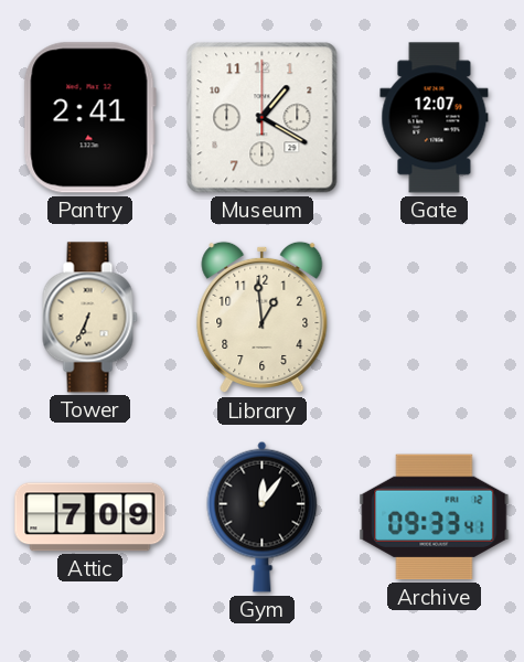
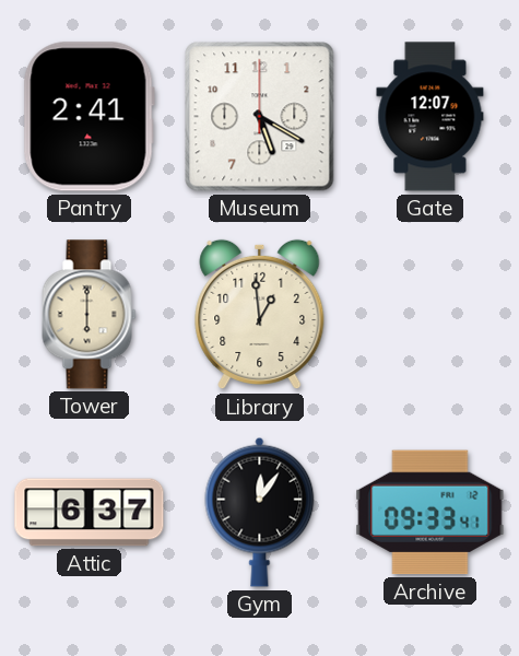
Museum: 1:20 -> 5:20
Tower: 6:34 -> 6:00
Attic: 7:09 -> 6:37
